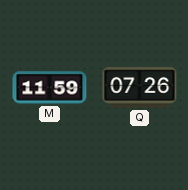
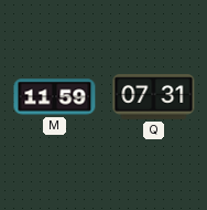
Q: 07:26 -> 07:31
